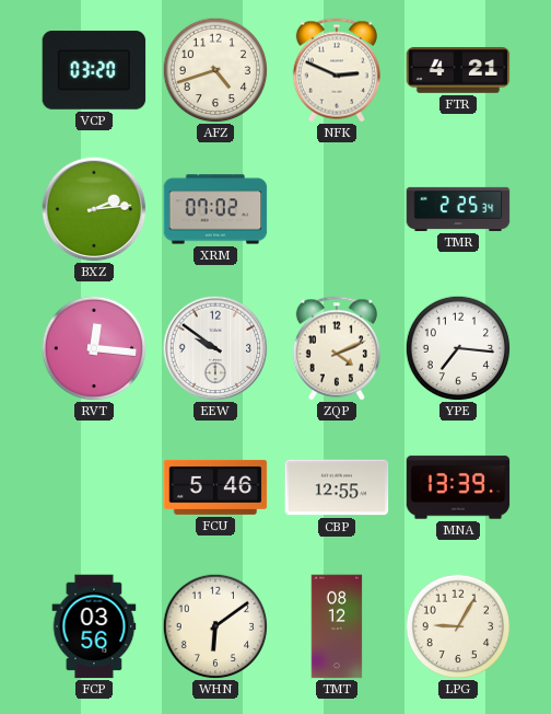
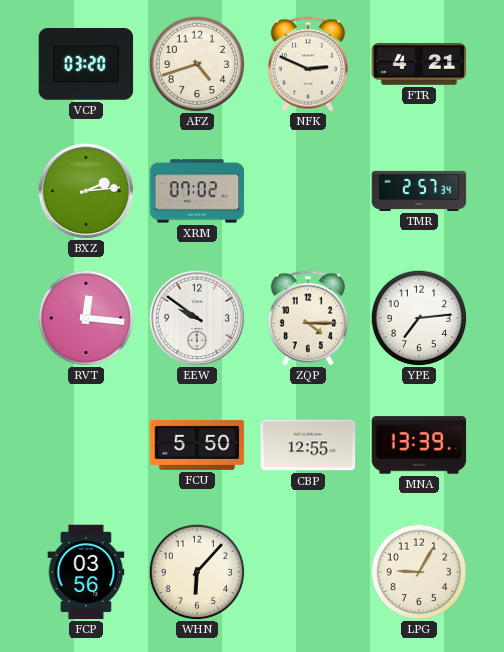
TMR: 2:25 -> 2:57
ZQP: 4:11 -> 4:15
YPE: 7:16 -> 7:14
FCU: 5:46 -> 5:50
WHN: 6:09 -> 6:07
TMT: 08:12 -> none
